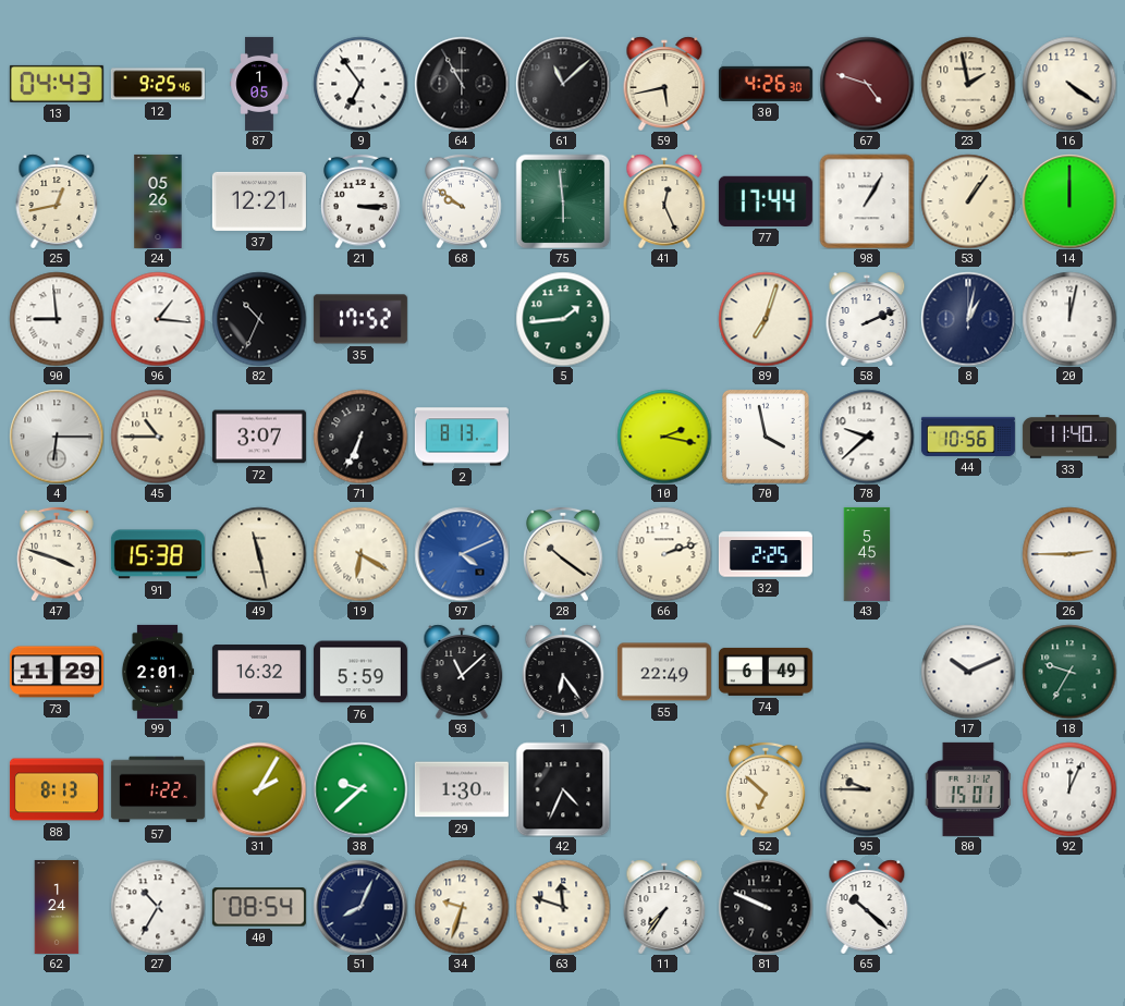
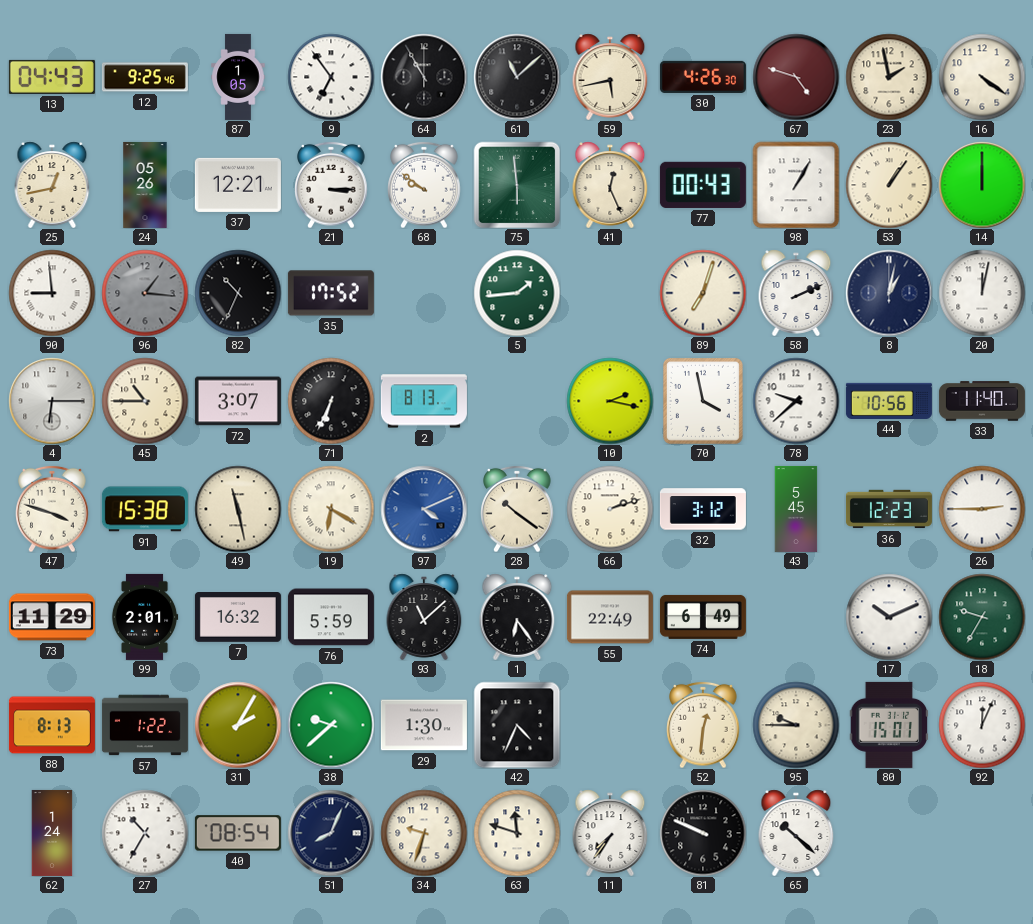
77: 17:44 -> 00:43
96 dial: white -> grey
32: 2:25 -> 3:12
36: none -> 12:23
52: 6:52 -> 12:31
